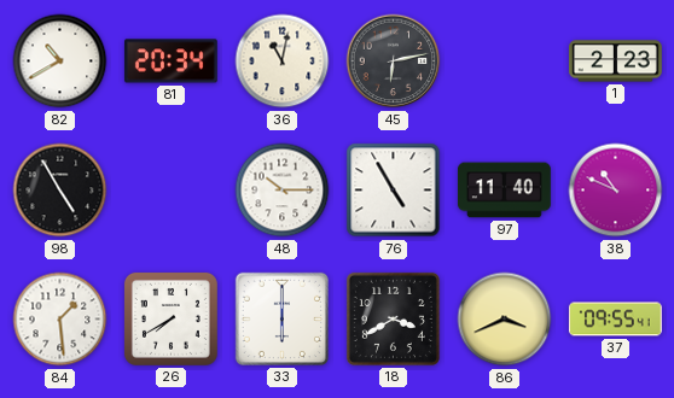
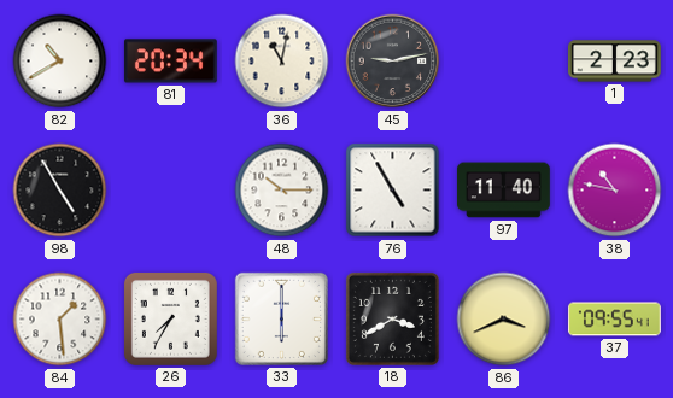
45: 6:13 -> 9:13
38: 10:49 -> 10:47
26: 7:40 -> 7:35
